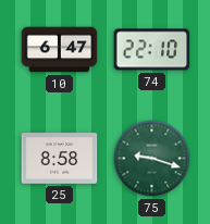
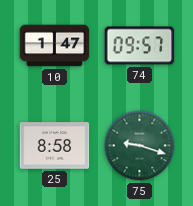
10: 6:47 -> 1:47
74: 22:10 -> 09:57
